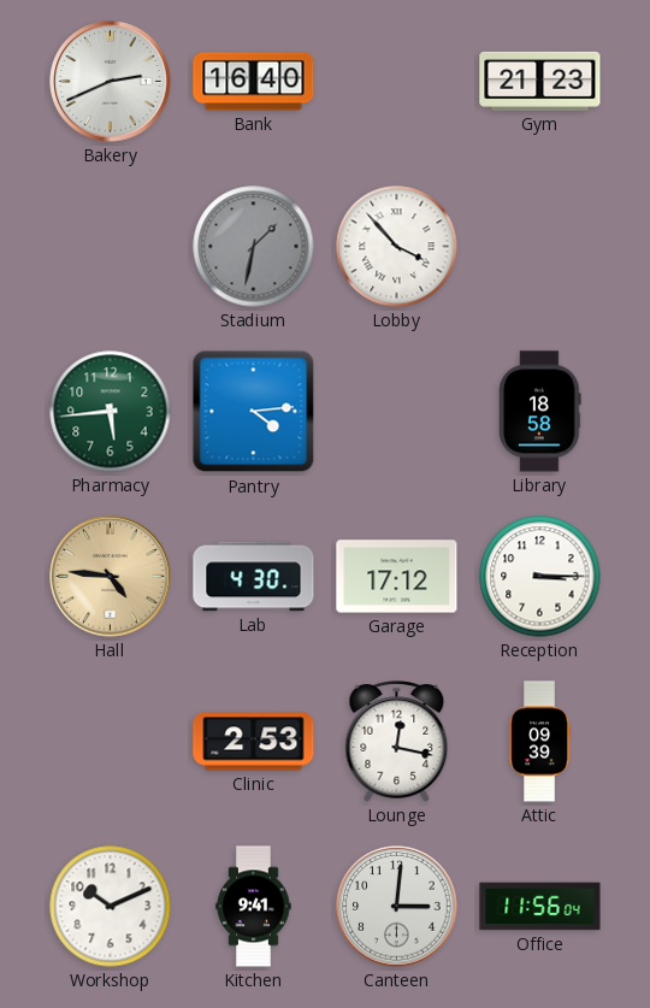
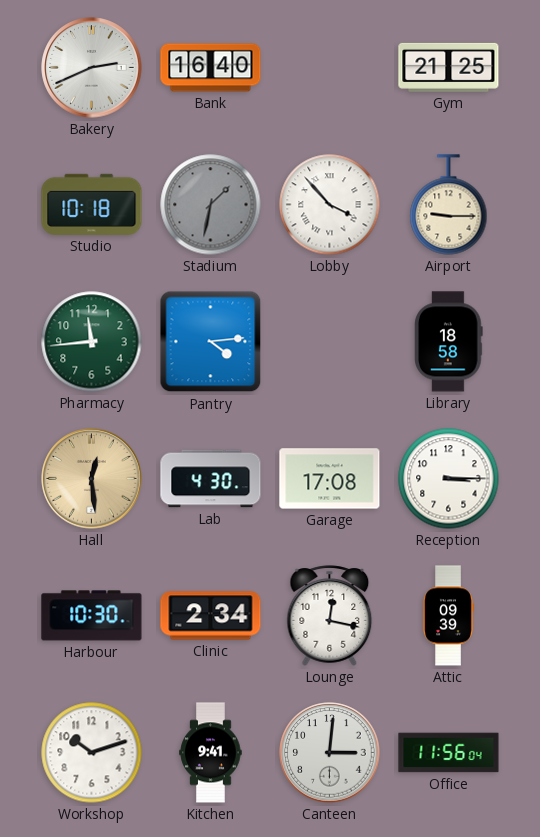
Gym: 21:23 -> 21:25
Studio: none -> 10:18
Airport: none -> 9:15
Pharmacy: 5:44 -> 11:44
Hall: 4:46 -> 12:29
Garage: 17:12 -> 17:08
Harbour: none -> 10:30
Clinic: 2:53 -> 2:34
Workshop: 10:11 -> 10:12
